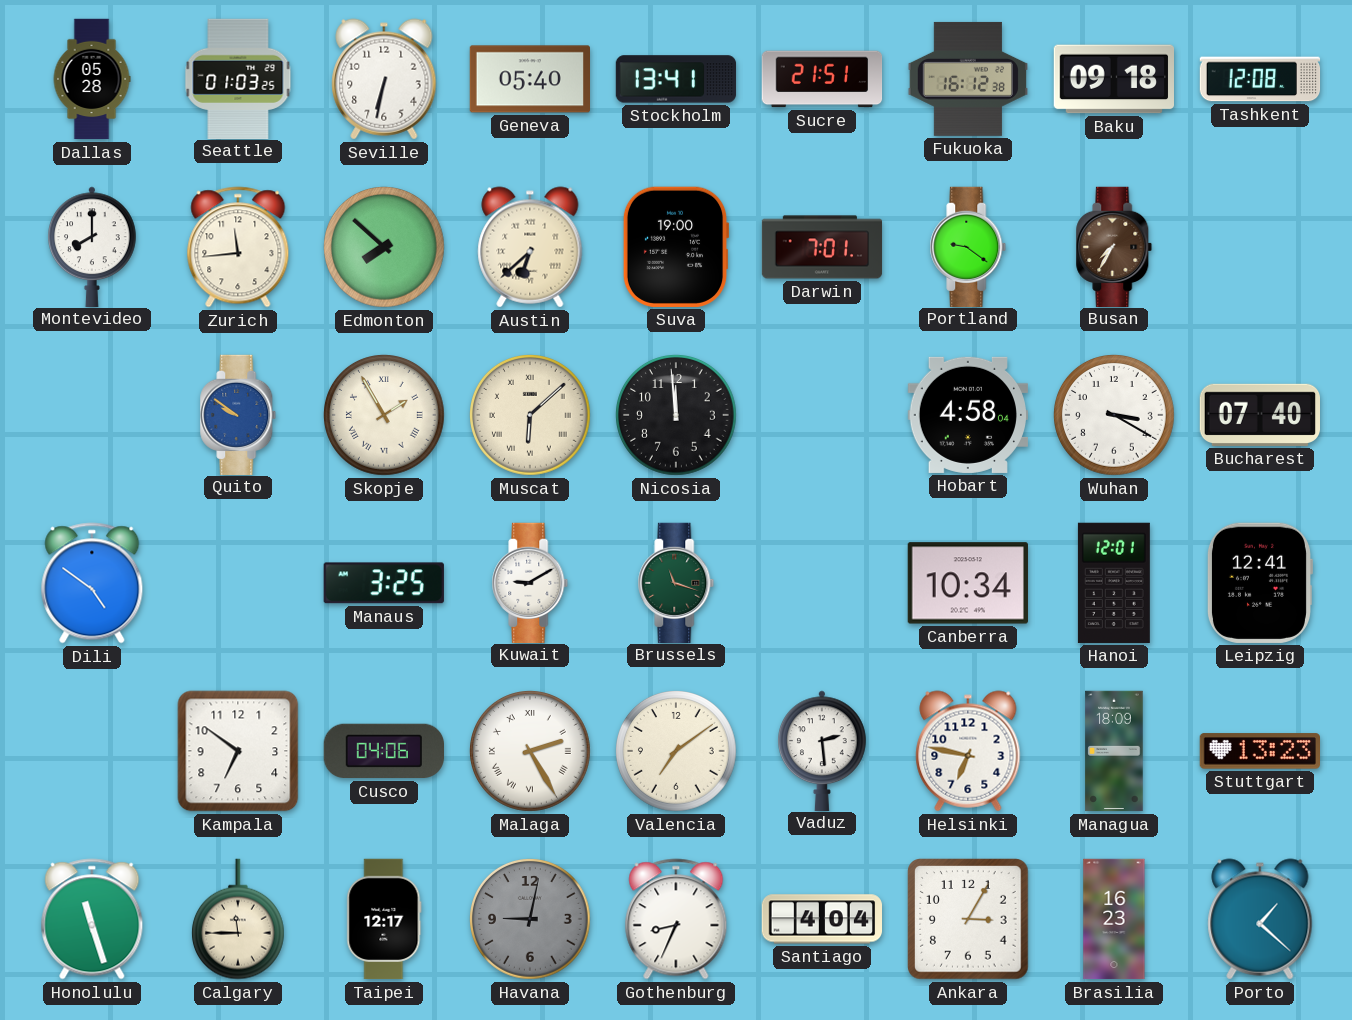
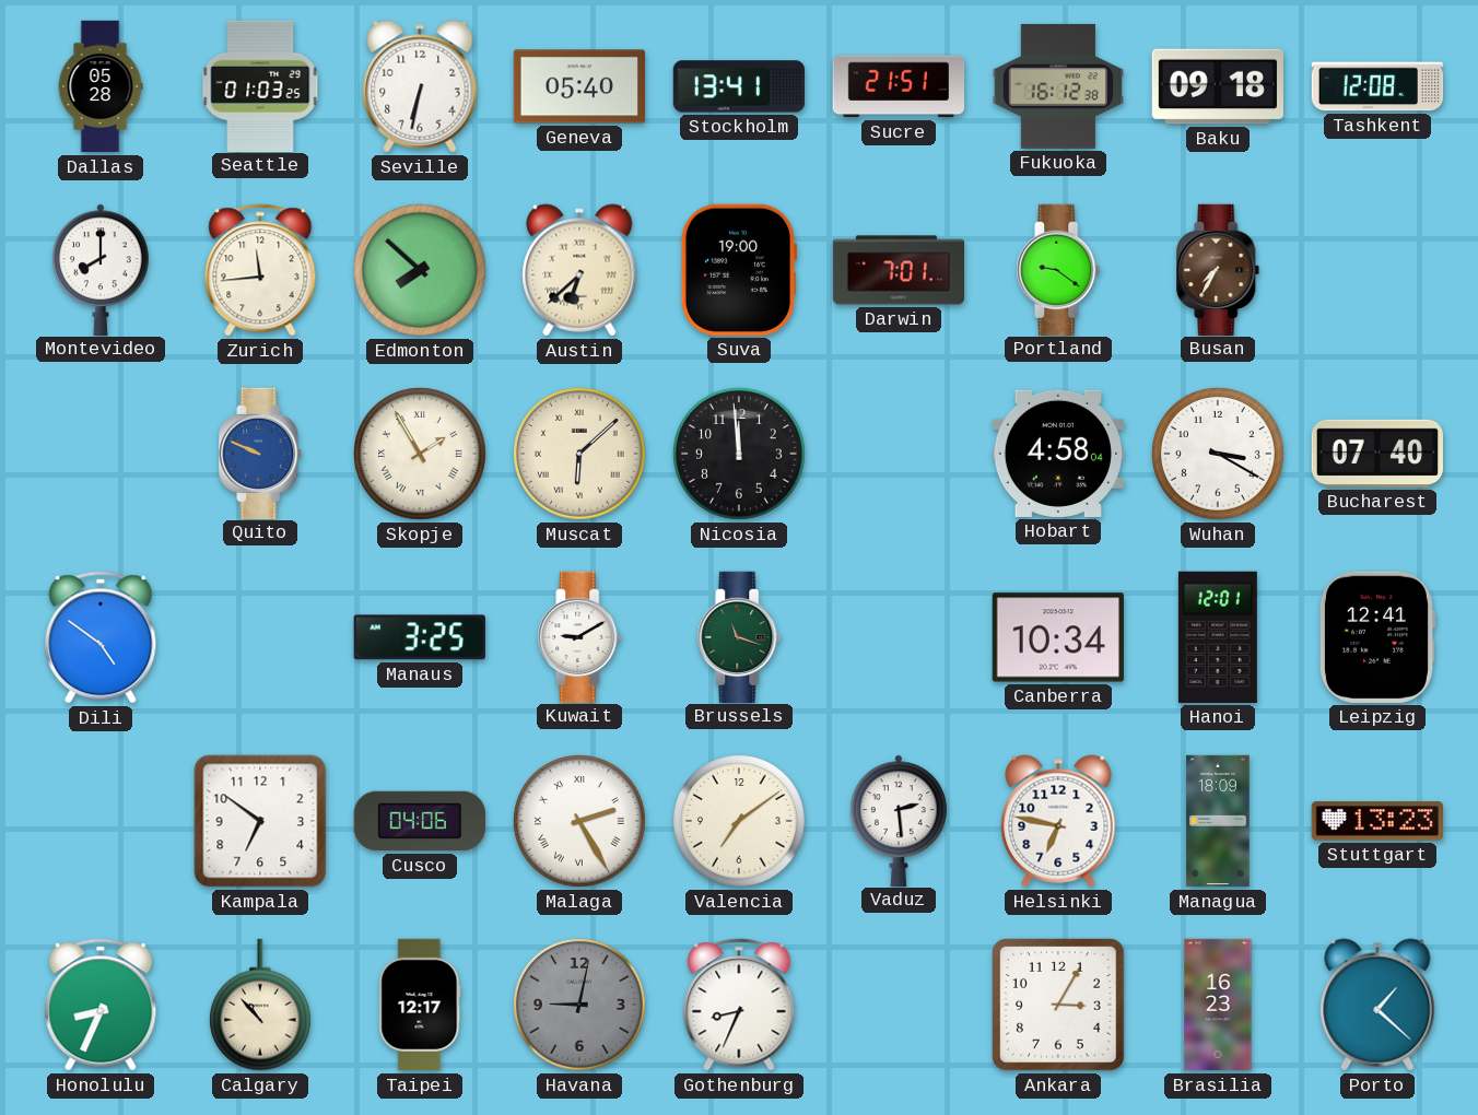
Quito: 9:51 -> 9:49
Honolulu: 11:27 -> 8:34
Calgary: 11:45 -> 10:53
Santiago: 4:04 -> none
